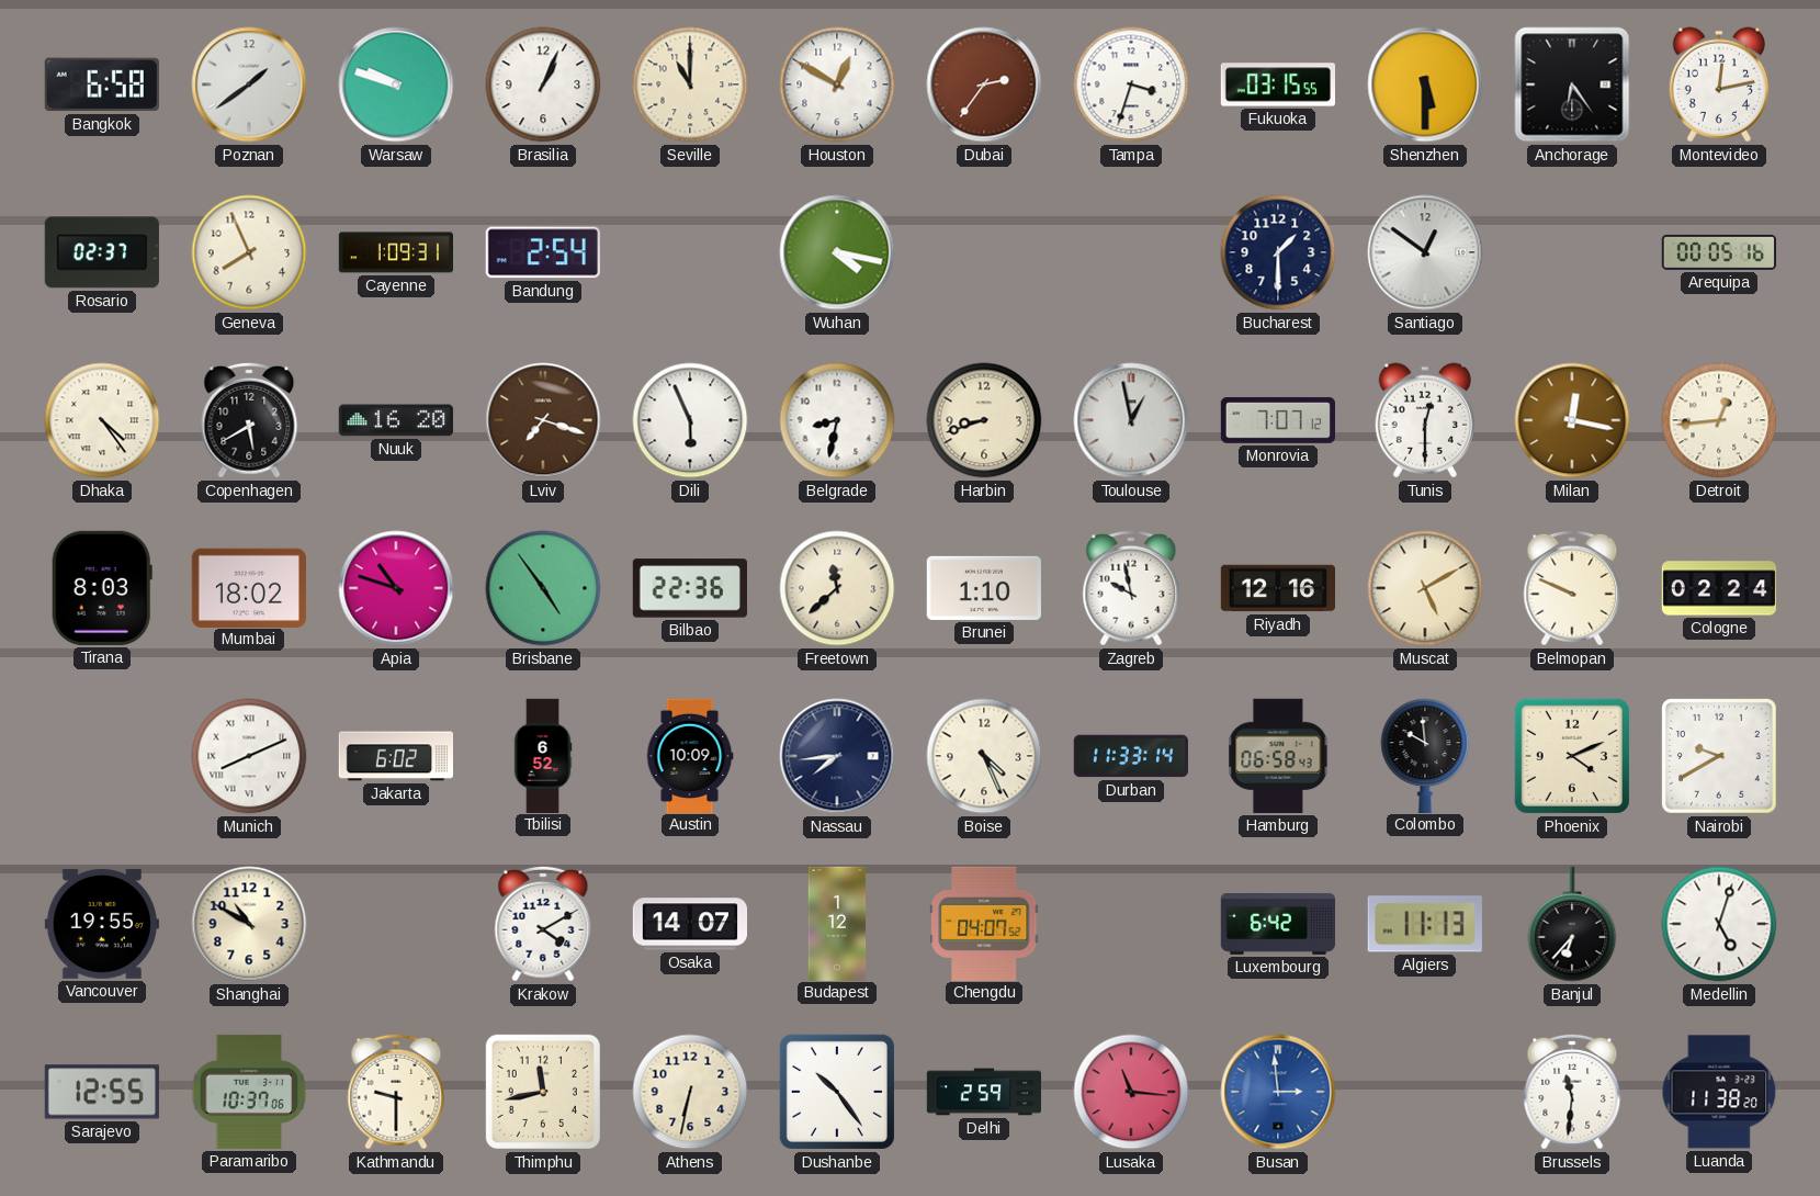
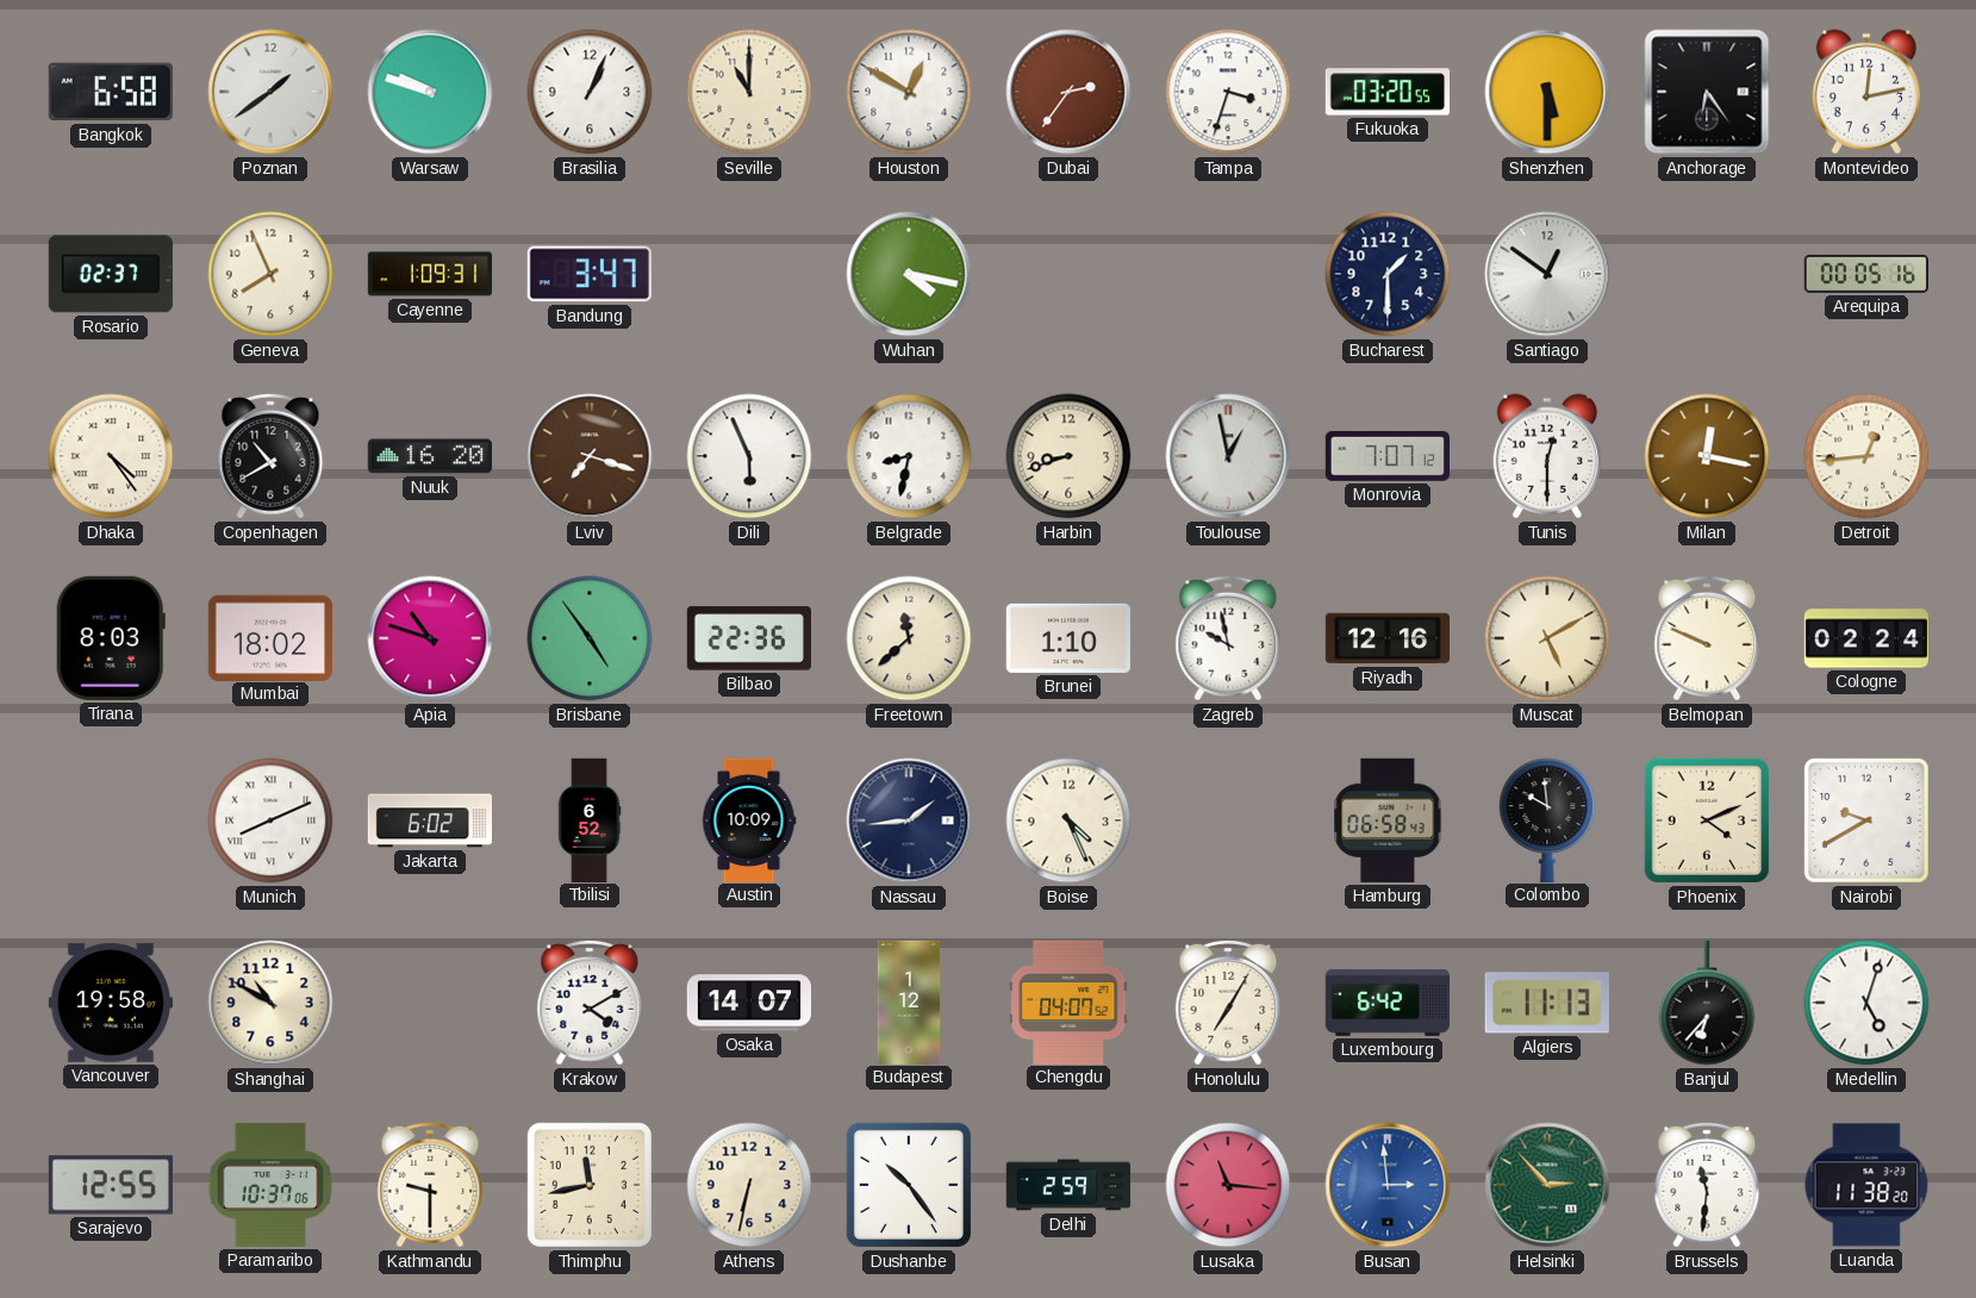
Fukuoka: 03:15 -> 03:20
Bandung: 2:54 -> 3:47
Copenhagen: 5:40 -> 10:40
Nassau: 7:44 -> 1:44
Durban: 11:33 -> none
Vancouver: 19:55 -> 19:58
Honolulu: none -> 7:05
Helsinki: none -> 2:53
